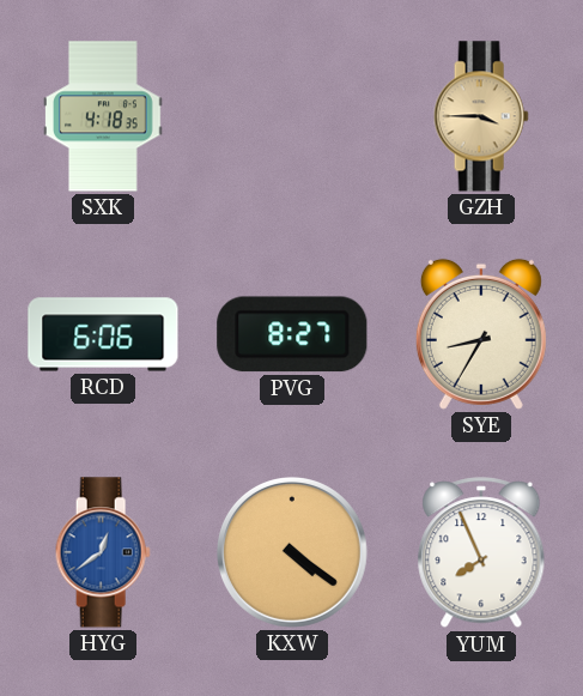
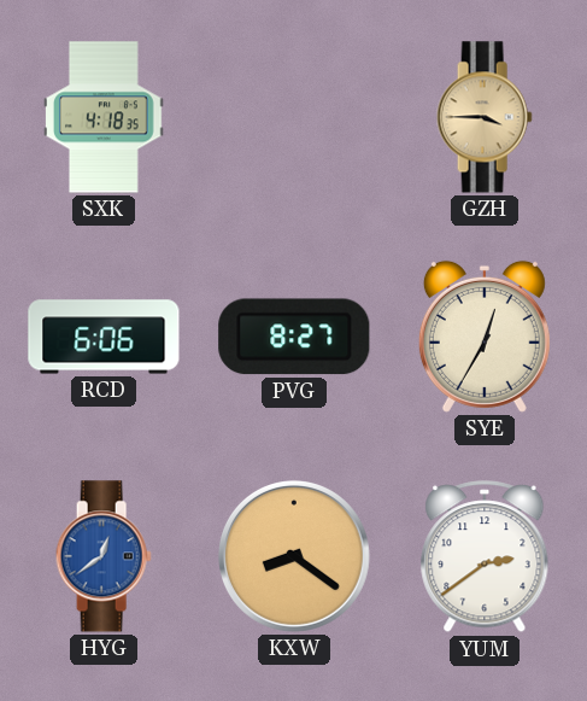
SYE: 8:35 -> 12:35
KXW: 4:21 -> 8:21
YUM: 7:56 -> 2:39
